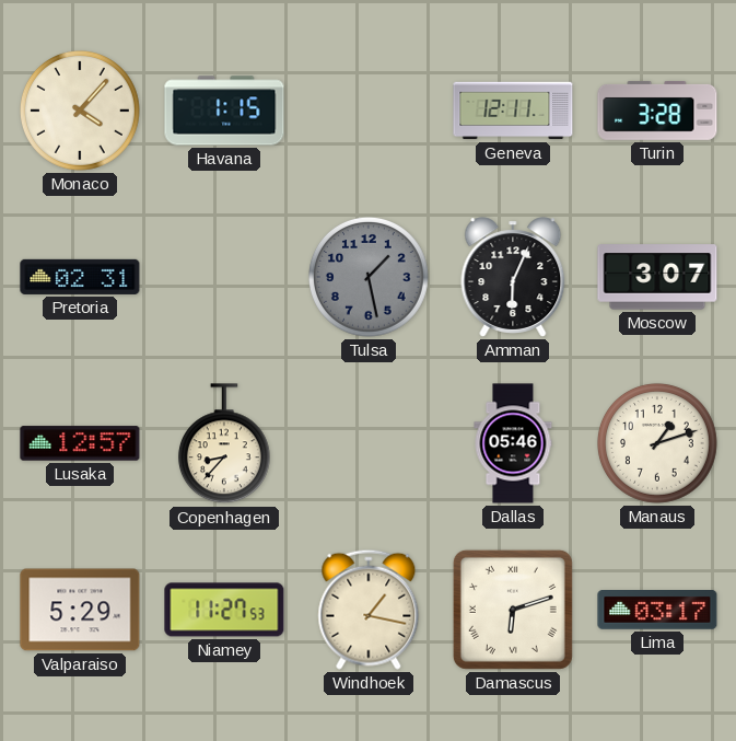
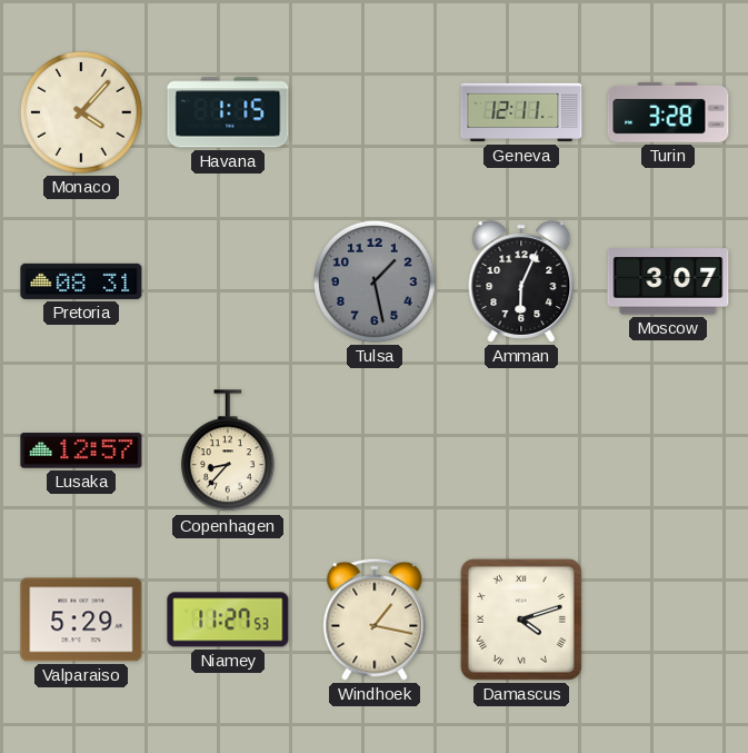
Pretoria: 02:31 -> 08:31
Dallas: 05:46 -> none
Manaus: 1:12 -> none
Damascus: 6:12 -> 4:12
Lima: 03:17 -> none
